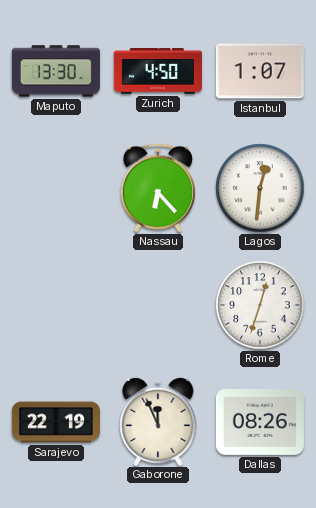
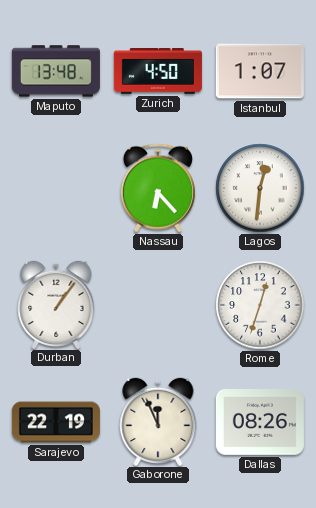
Maputo: 13:30 -> 13:48
Durban: none -> 1:06
